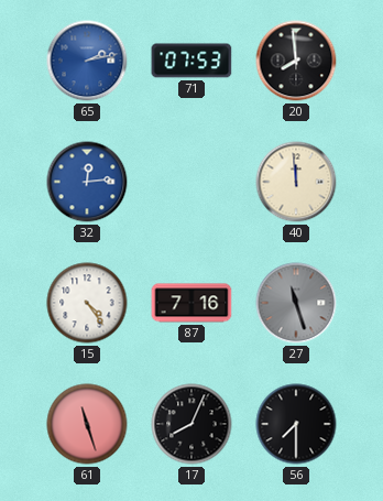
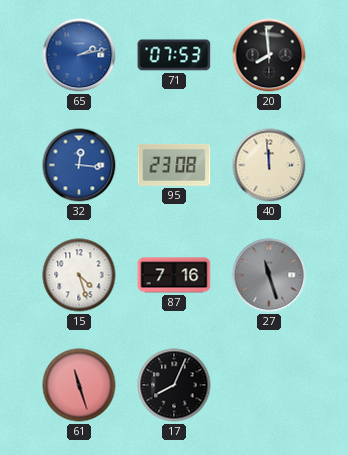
32: 12:14 -> 12:16
95: none -> 23:08
15: 4:24 -> 4:27
56: 7:30 -> none
